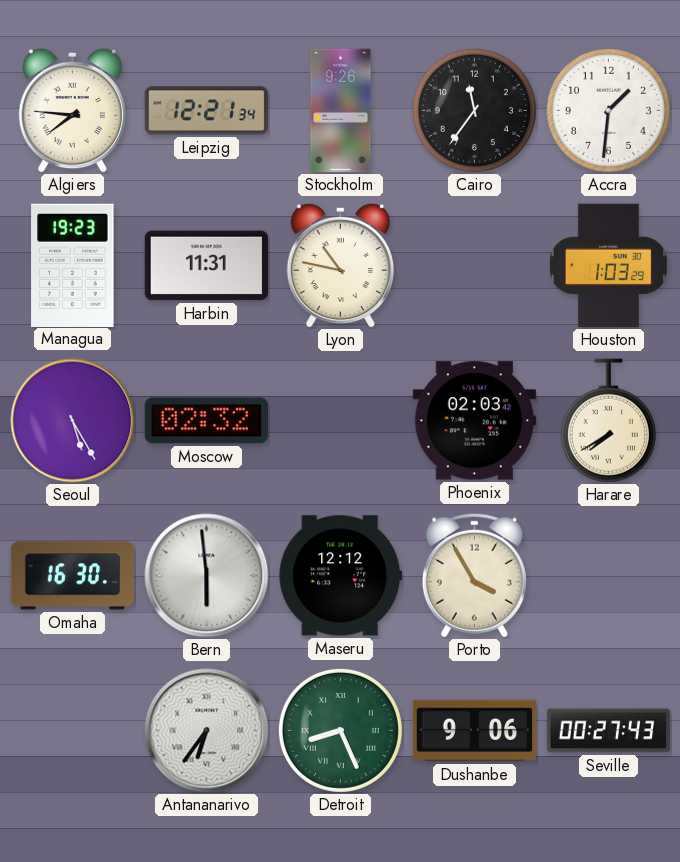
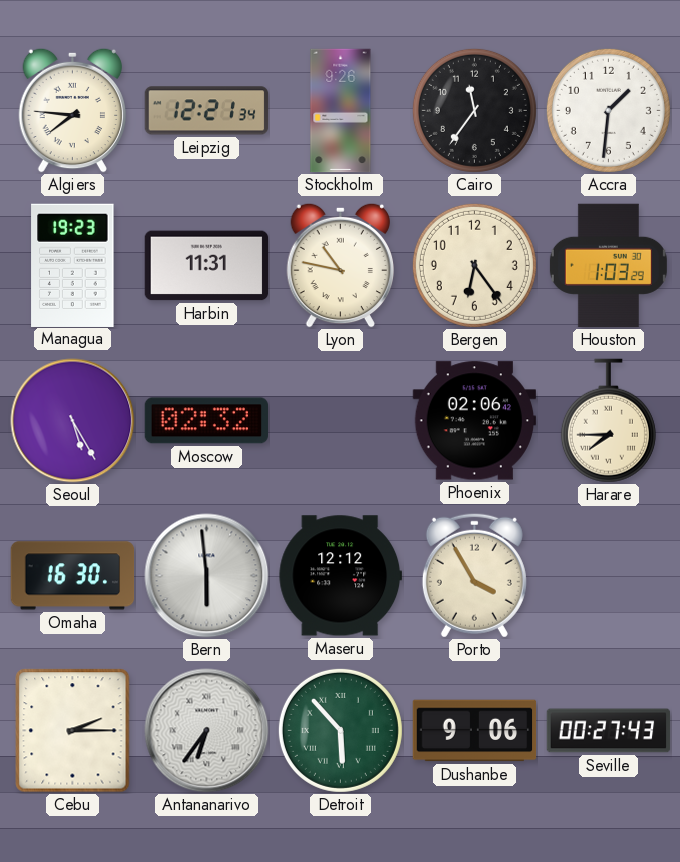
Bergen: none -> 6:24
Phoenix: 02:03 -> 02:06
Harare: 7:40 -> 7:45
Cebu: none -> 2:15
Detroit: 8:26 -> 5:53
